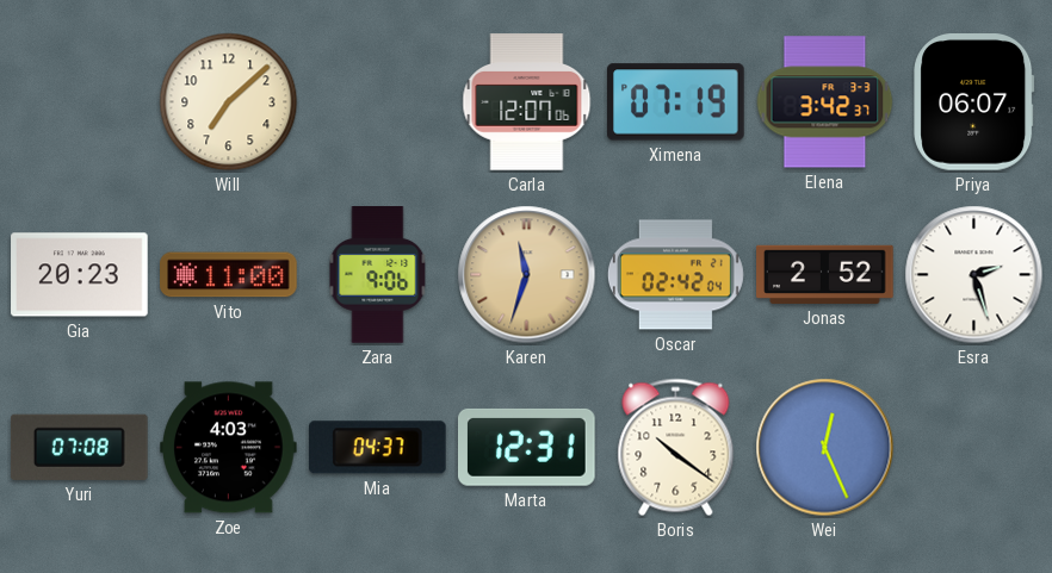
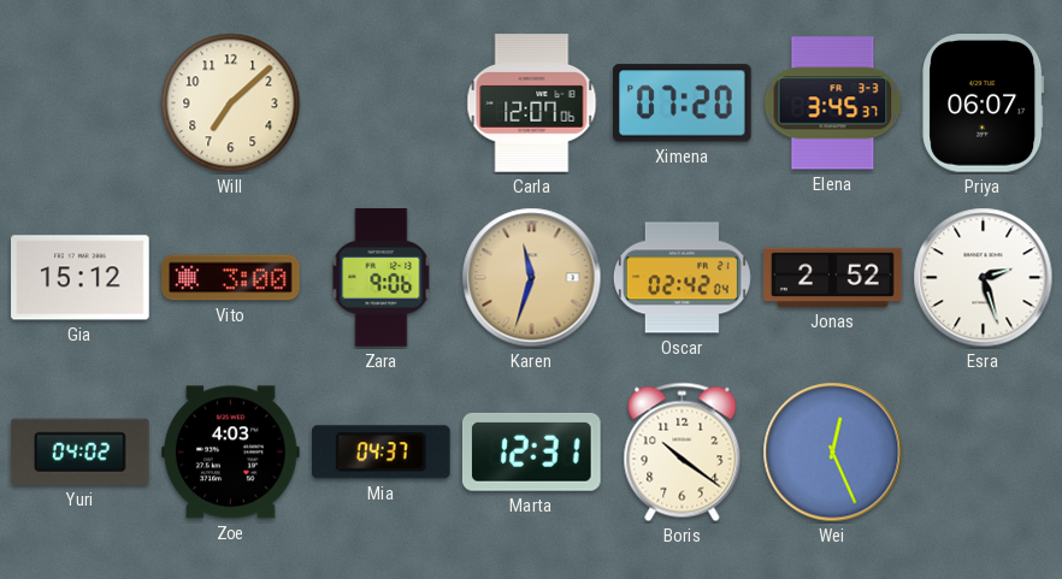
Ximena: 07:19 -> 07:20
Elena: 3:42 -> 3:45
Gia: 20:23 -> 15:12
Vito: 11:00 -> 3:00
Yuri: 07:08 -> 04:02
